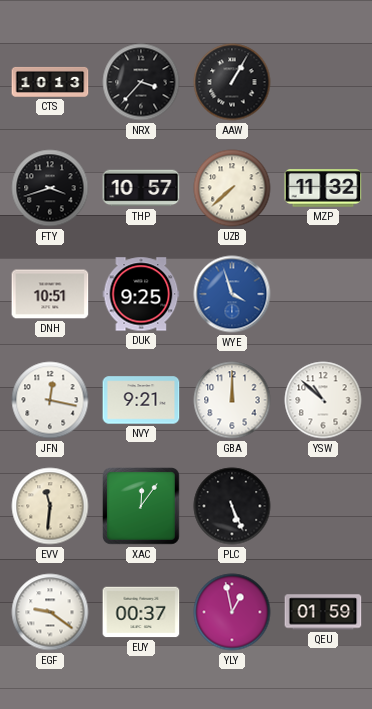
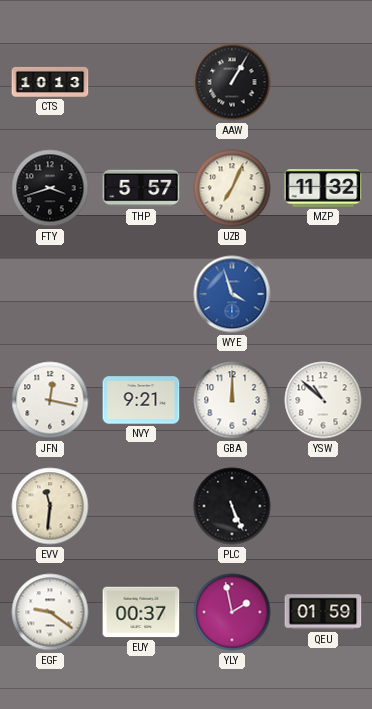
NRX: 3:37 -> none
THP: 10:57 -> 5:57
UZB: 7:38 -> 7:04
DNH: 10:51 -> none
DUK: 9:25 -> none
XAC: 12:06 -> none
YLY: 12:58 -> 1:58
